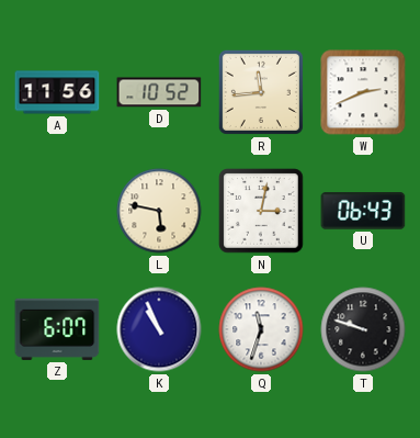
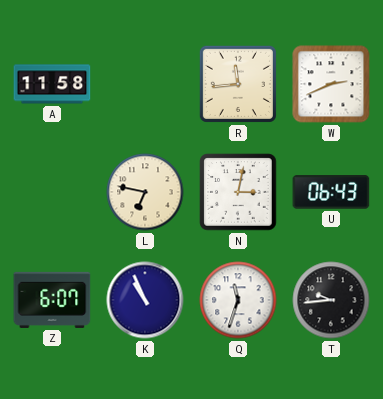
A: 11:56 -> 11:58
D: 10:52 -> none
L: 5:47 -> 6:47
T: 9:48 -> 9:44
